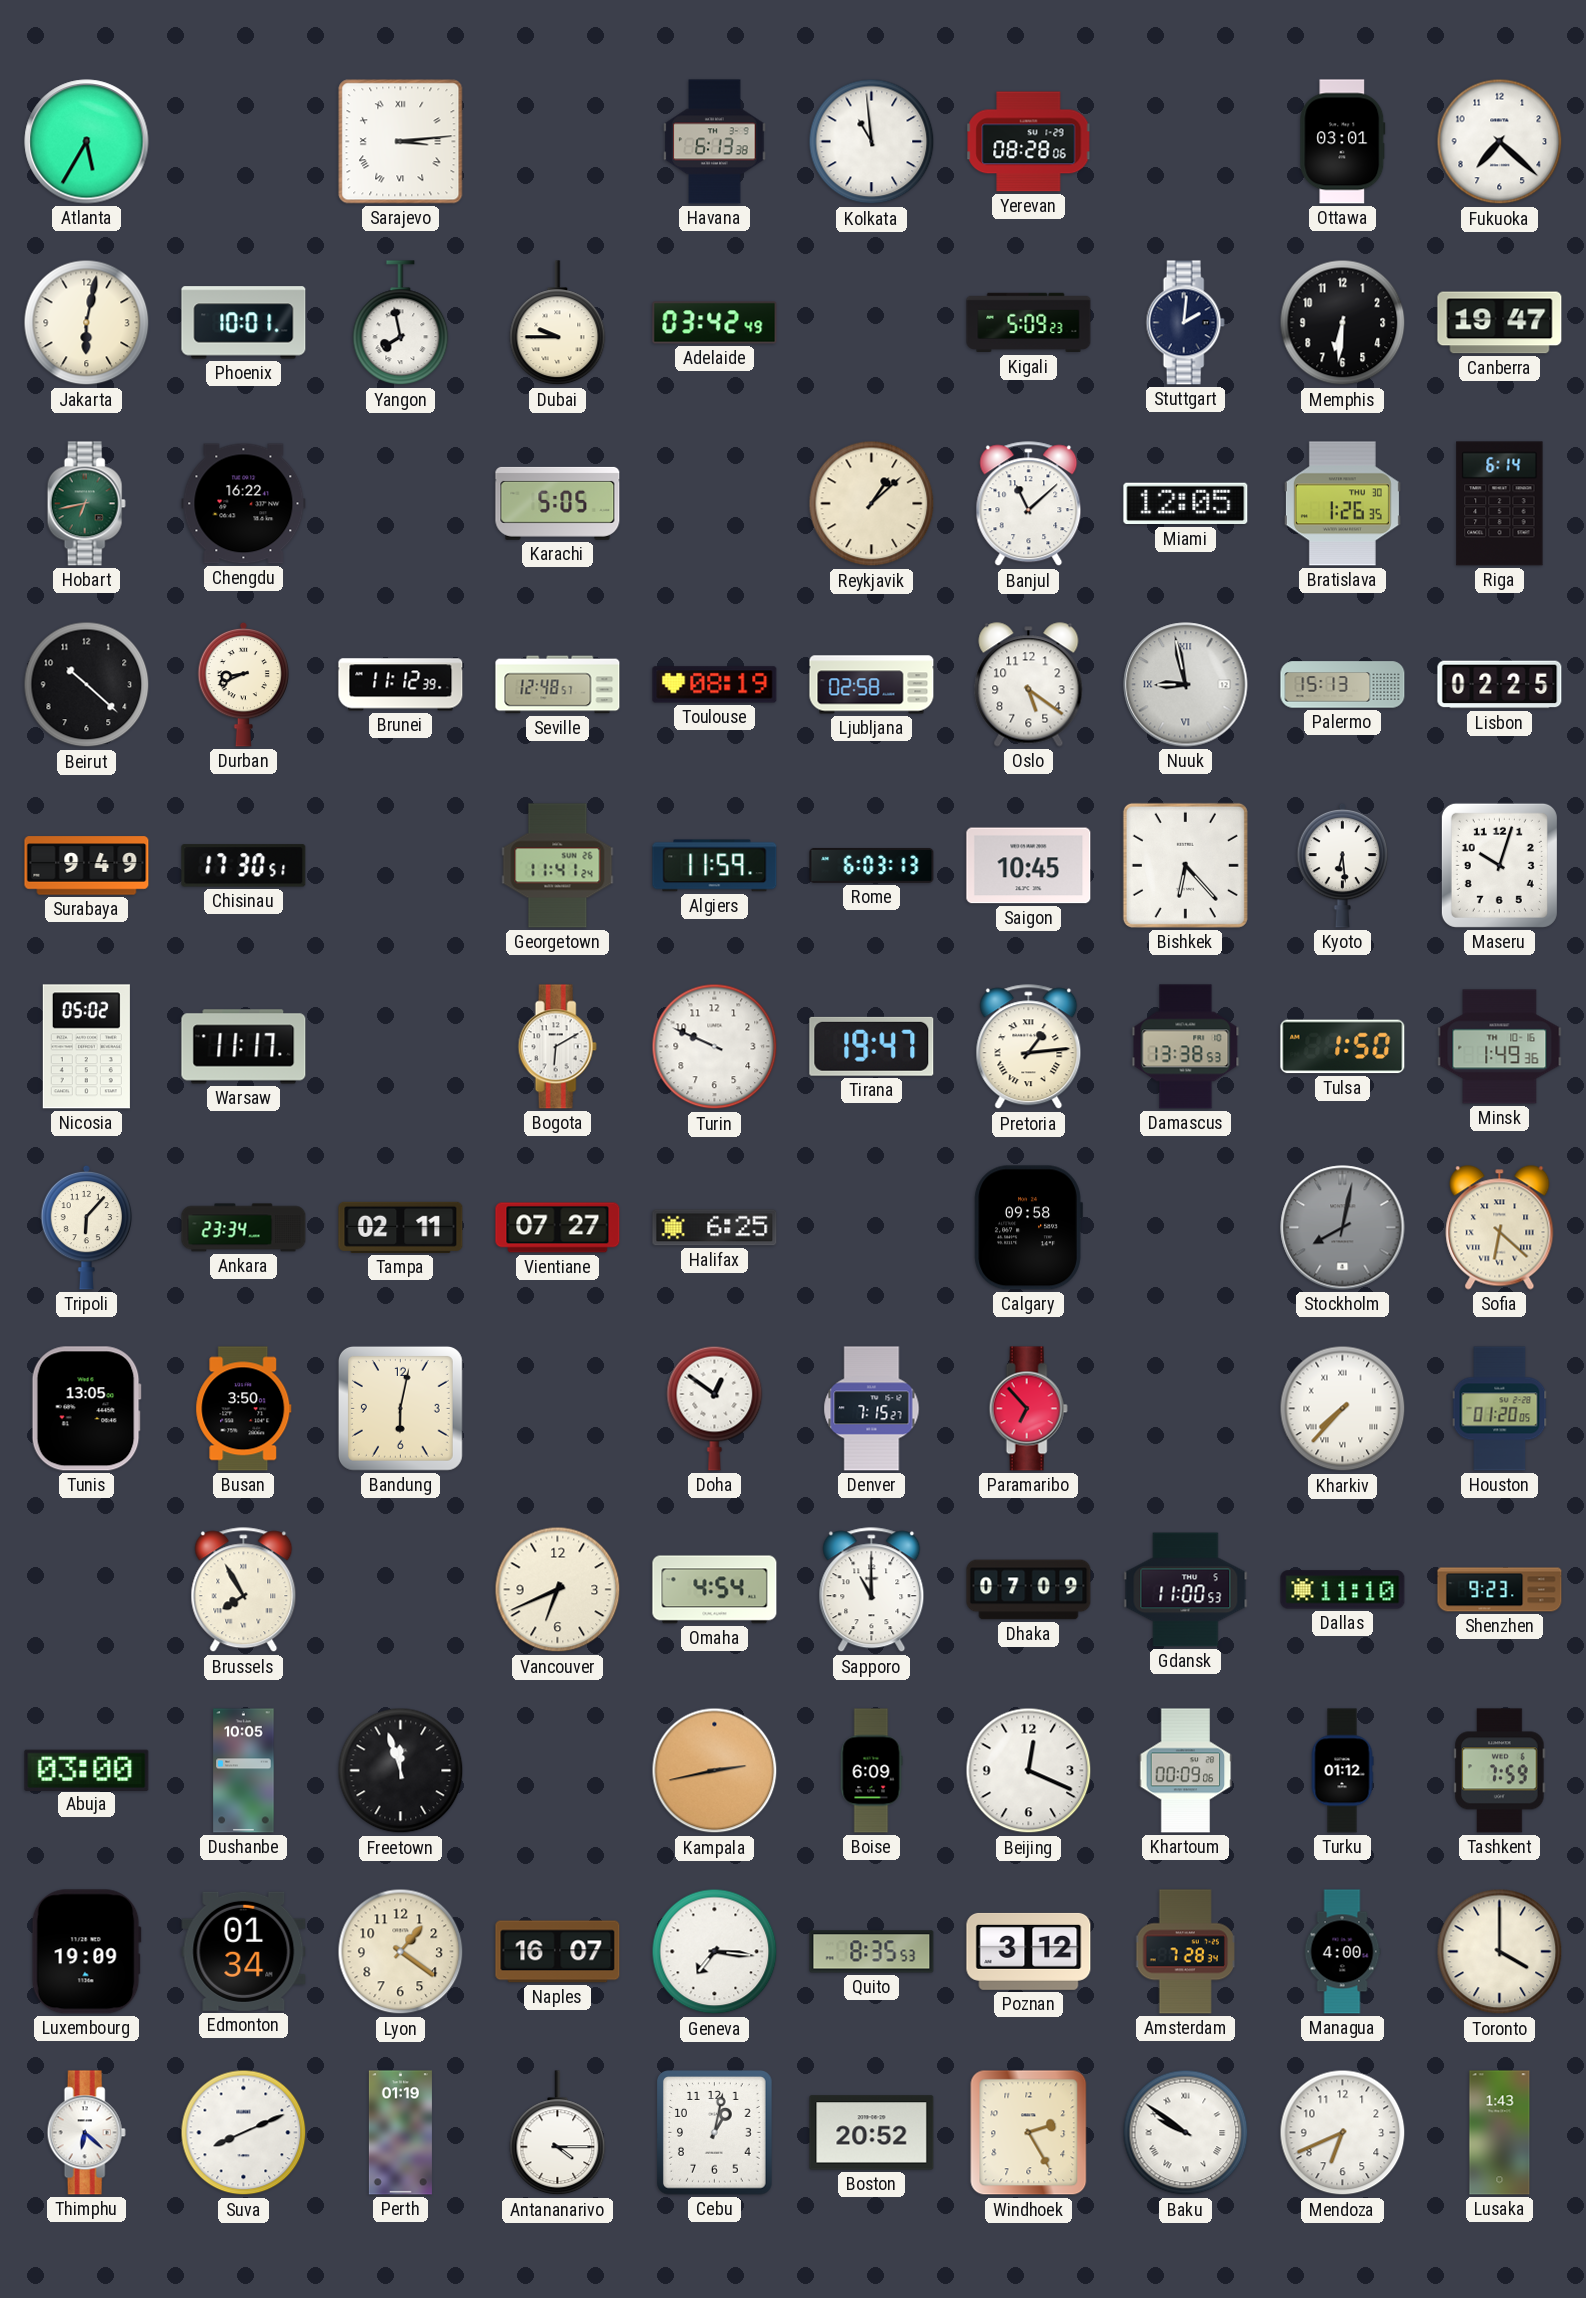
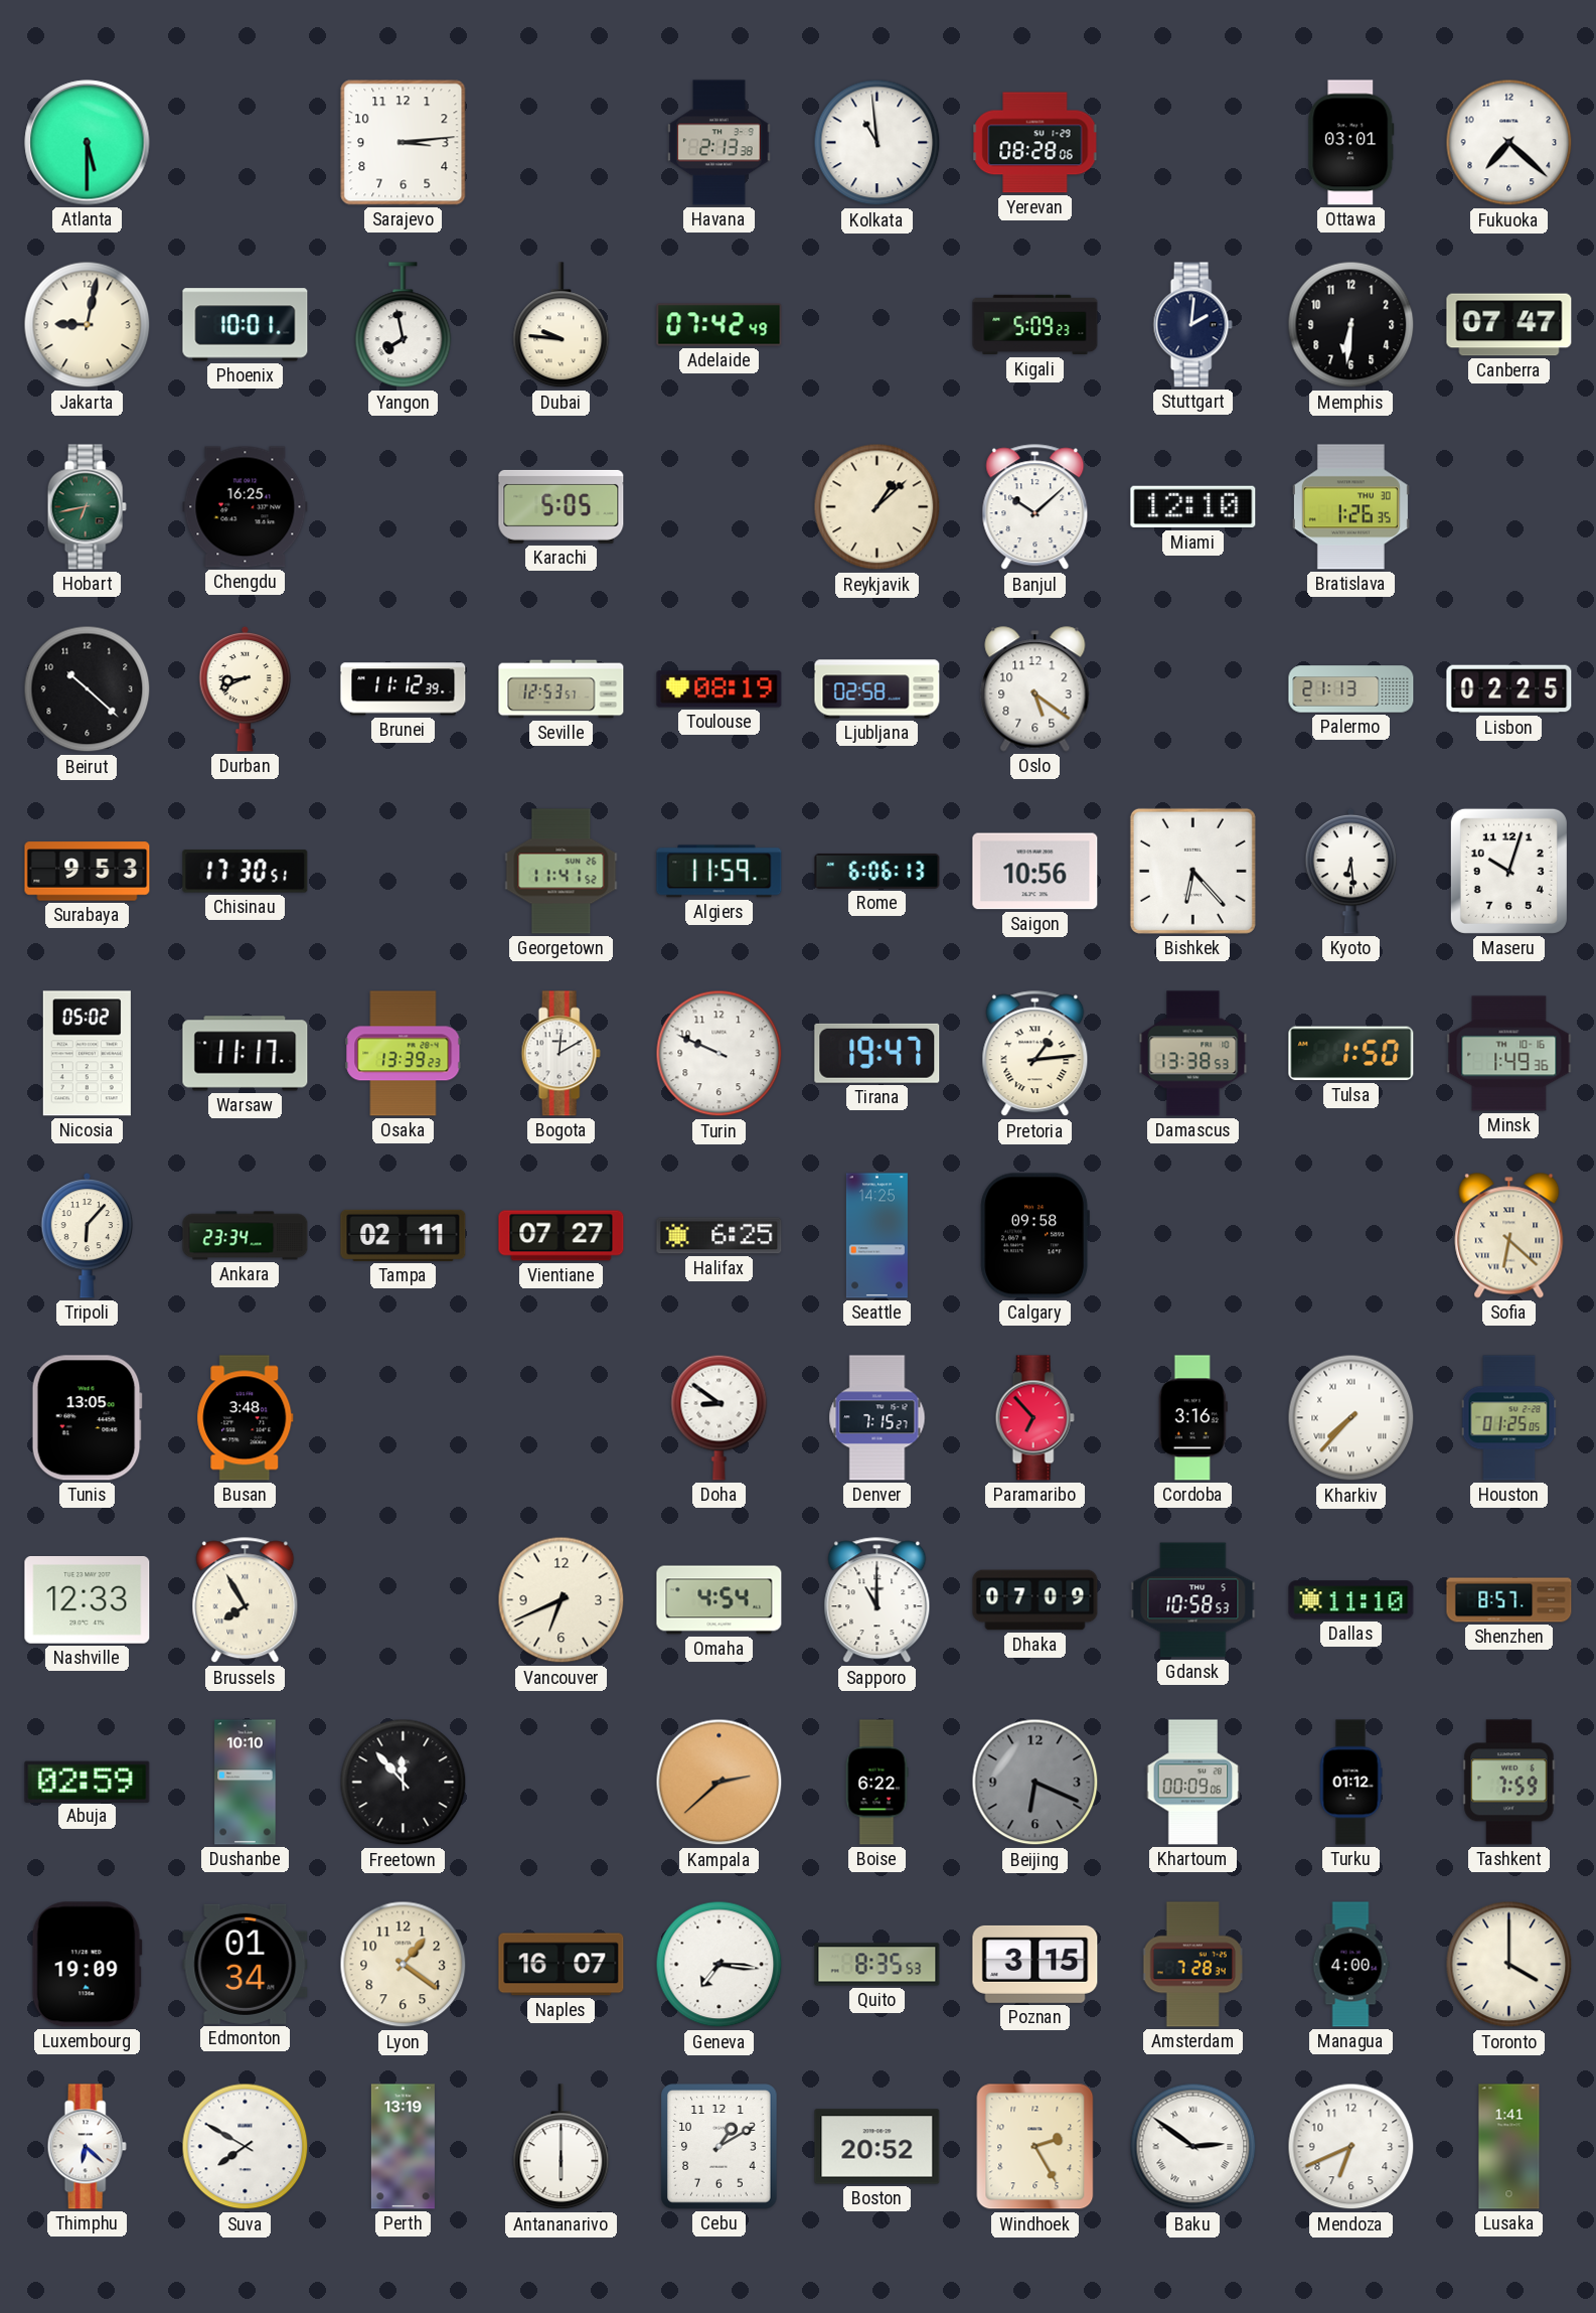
Atlanta: 5:35 -> 5:30
Sarajevo numerals: Roman -> Arabic
Havana: 6:13 -> 2:13
Jakarta: 6:02 -> 9:02
Dubai: 9:45 -> 9:46
Adelaide: 03:42 -> 07:42
Canberra: 19:47 -> 07:47
Chengdu: 16:22 -> 16:25
Banjul: 11:08 -> 10:08
Miami: 12:05 -> 12:10
Riga: 6:14 -> none
Seville: 12:48 -> 12:53
Nuuk: 8:58 -> none
Palermo: 15:13 -> 21:13
Surabaya: 9:49 -> 9:53
Georgetown: 11:41:24 -> 11:41:52
Rome: 6:03 -> 6:06
Saigon: 10:45 -> 10:56
Osaka: none -> 13:39
Bogota: 6:10 -> 12:10
Seattle: none -> 14:25
Stockholm: 8:02 -> none
Busan: 3:50 -> 3:48
Bandung: 6:02 -> none
Doha: 12:51 -> 8:51
Cordoba: none -> 3:16
Houston: 01:20 -> 01:25
Nashville: none -> 12:33
Gdansk: 11:00 -> 10:58
Shenzhen: 9:23 -> 8:57
Abuja: 03:00 -> 02:59
Dushanbe: 10:05 -> 10:10
Freetown: 11:57 -> 11:53
Kampala: 2:43 -> 2:38
Boise: 6:09 -> 6:22
Beijing: 12:19 -> 6:19
Beijing dial: white -> grey
Poznan: 3:12 -> 3:15
Suva: 8:11 -> 7:50
Perth: 01:19 -> 13:19
Antananarivo: 4:15 -> 6:00
Cebu: 1:02 -> 1:10
Baku: 9:51 -> 2:51
Lusaka: 1:43 -> 1:41
